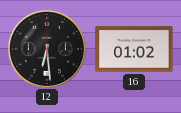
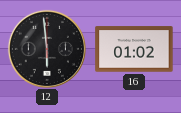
12: 6:29 -> 5:59
